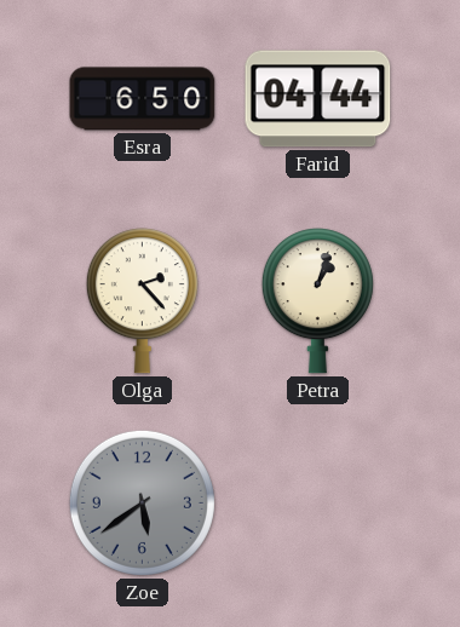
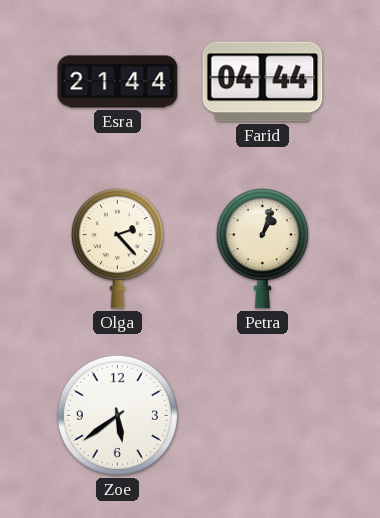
Esra: 6:50 -> 21:44
Zoe dial: grey -> white
